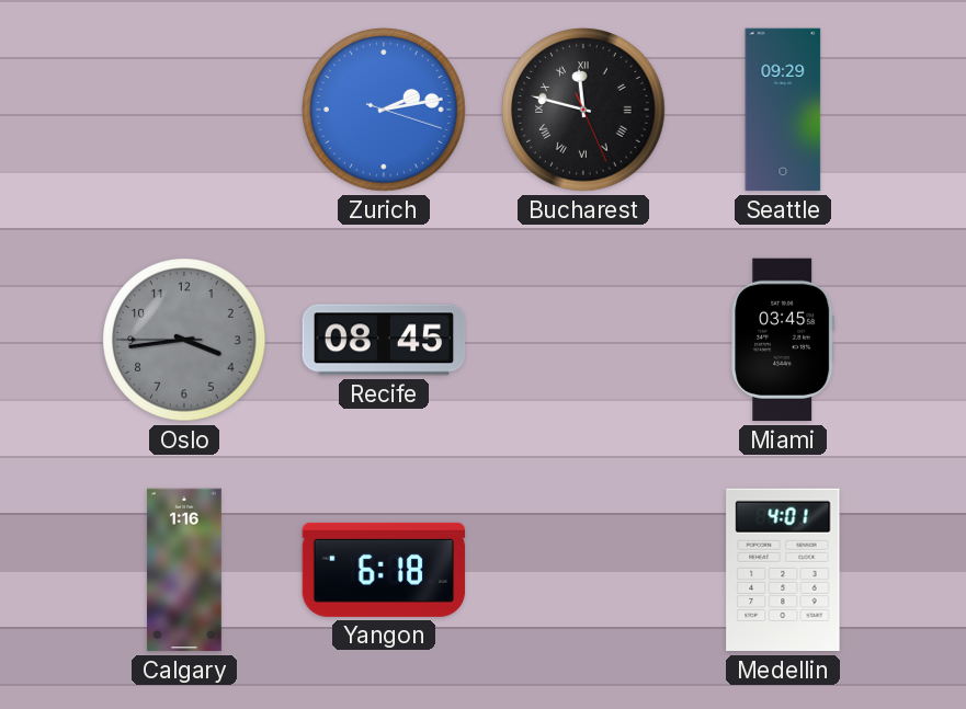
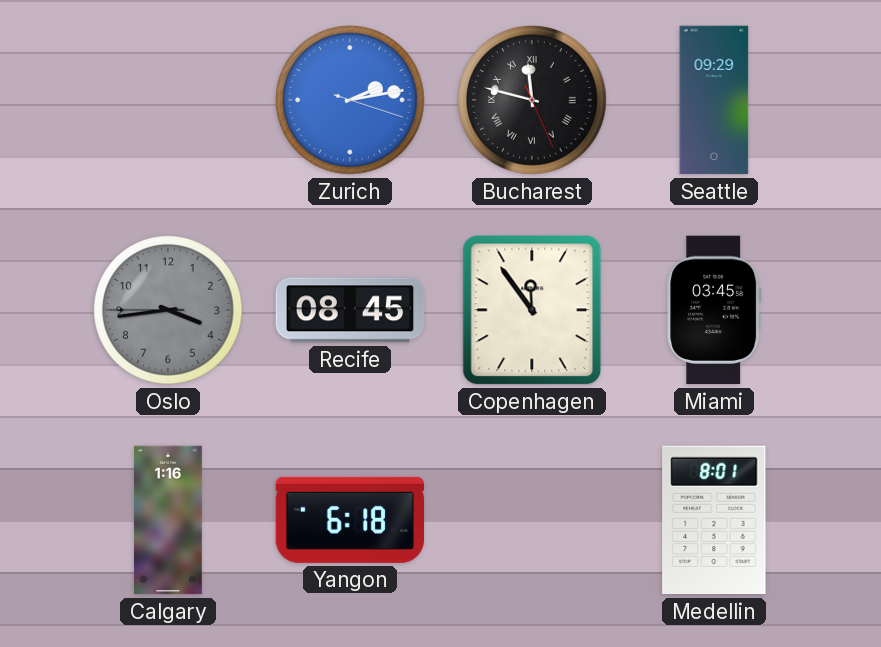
Copenhagen: none -> 11:54
Medellin: 4:01 -> 8:01
